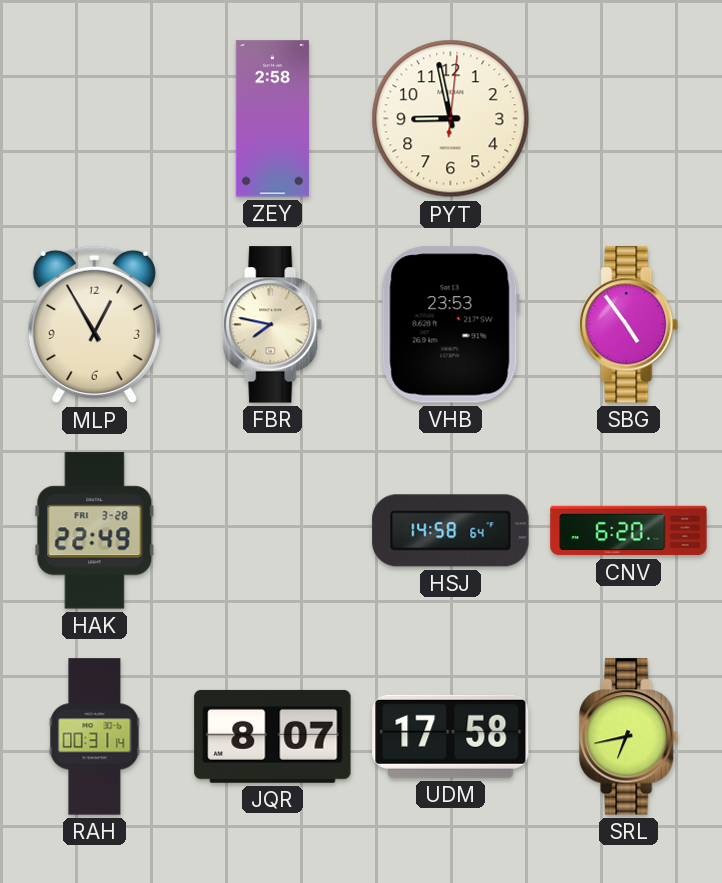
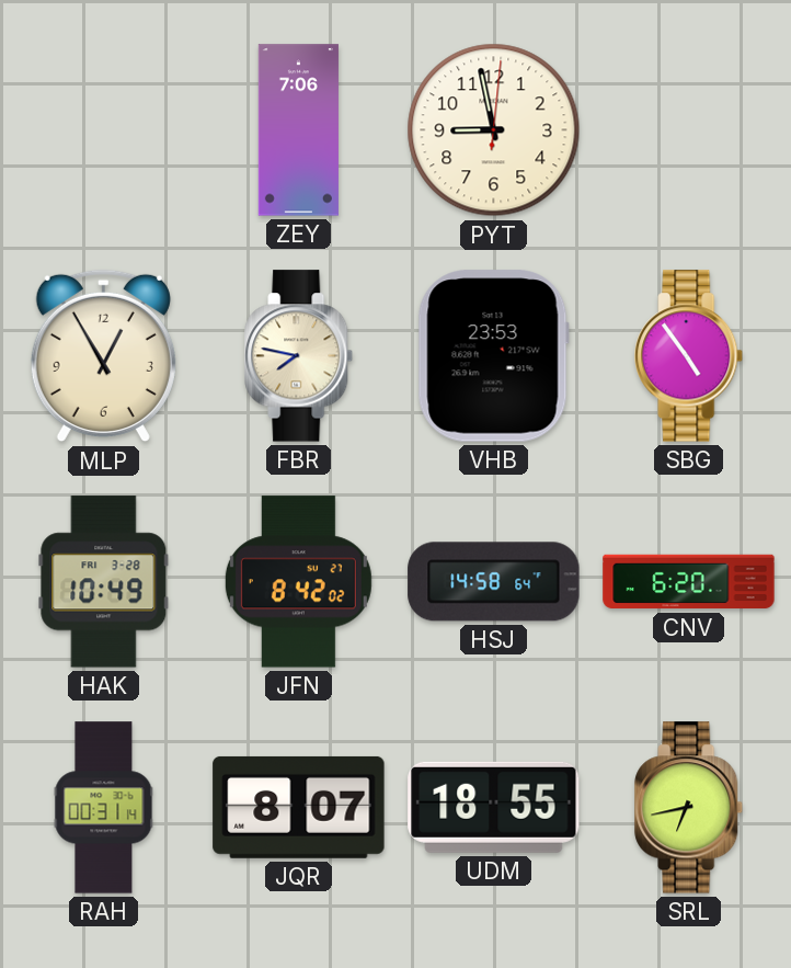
ZEY: 2:58 -> 7:06
HAK: 22:49 -> 10:49
JFN: none -> 8:42
UDM: 17:58 -> 18:55
